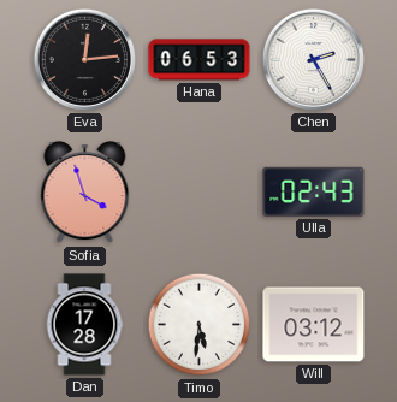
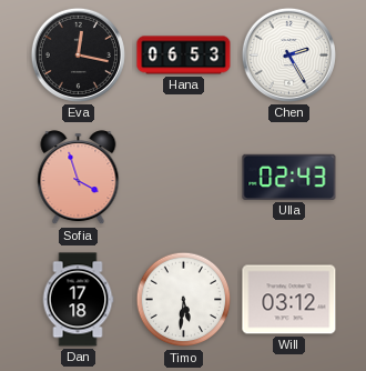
Eva: 12:14 -> 12:17
Dan: 17:28 -> 17:18
